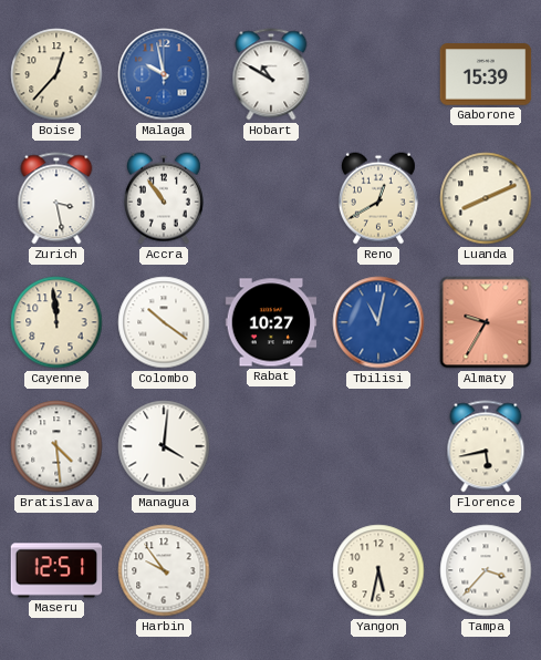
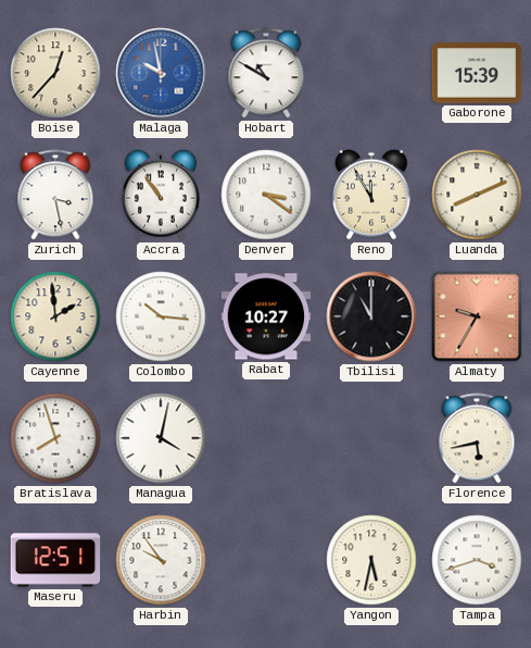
Denver: none -> 3:21
Reno: 12:40 -> 11:55
Cayenne: 11:59 -> 1:59
Colombo: 10:21 -> 10:16
Tbilisi: 11:02 -> 11:00
Tbilisi dial: blue -> black
Bratislava: 4:29 -> 7:57
Managua: 4:01 -> 4:02
Tampa: 3:37 -> 3:42
